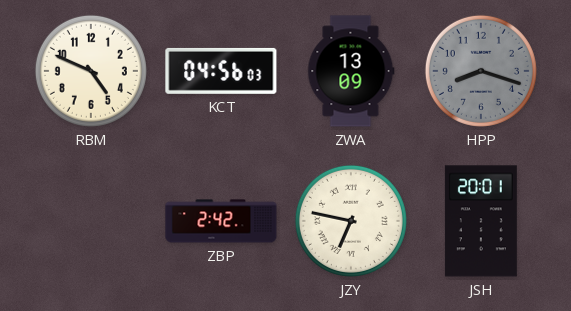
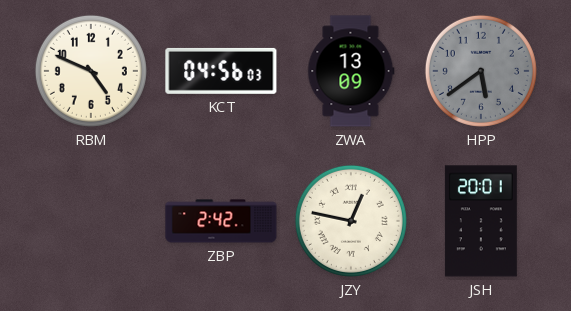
HPP: 8:18 -> 5:39
JZY: 6:47 -> 12:47
